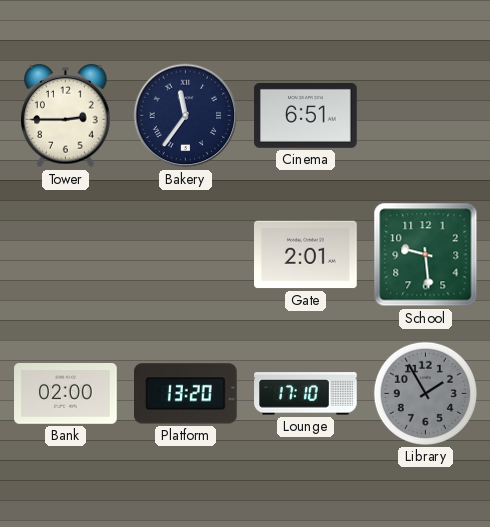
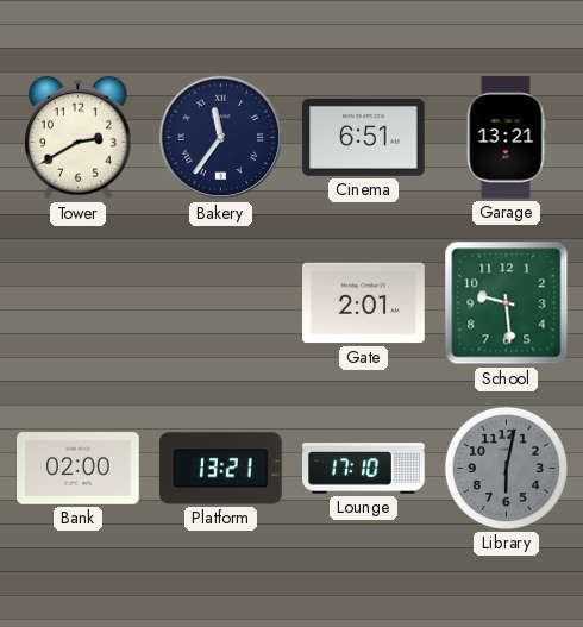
Tower: 2:45 -> 2:40
Garage: none -> 13:21
Platform: 13:20 -> 13:21
Library: 1:55 -> 6:02
